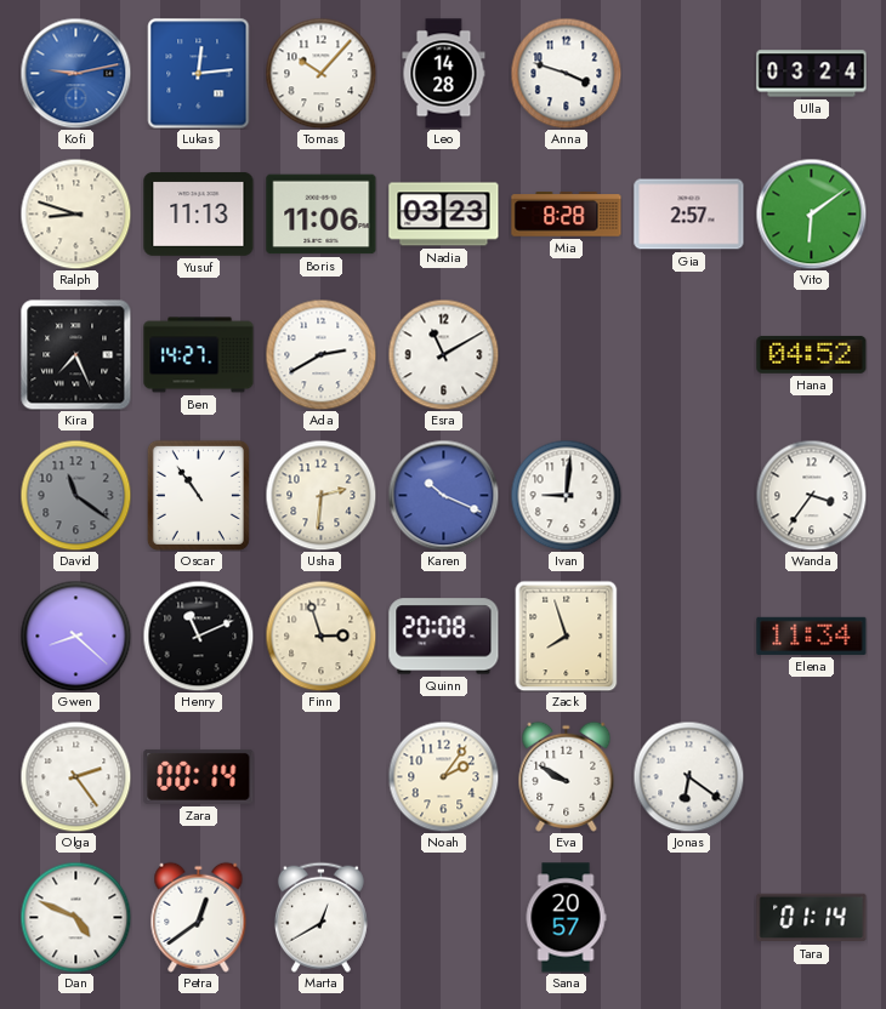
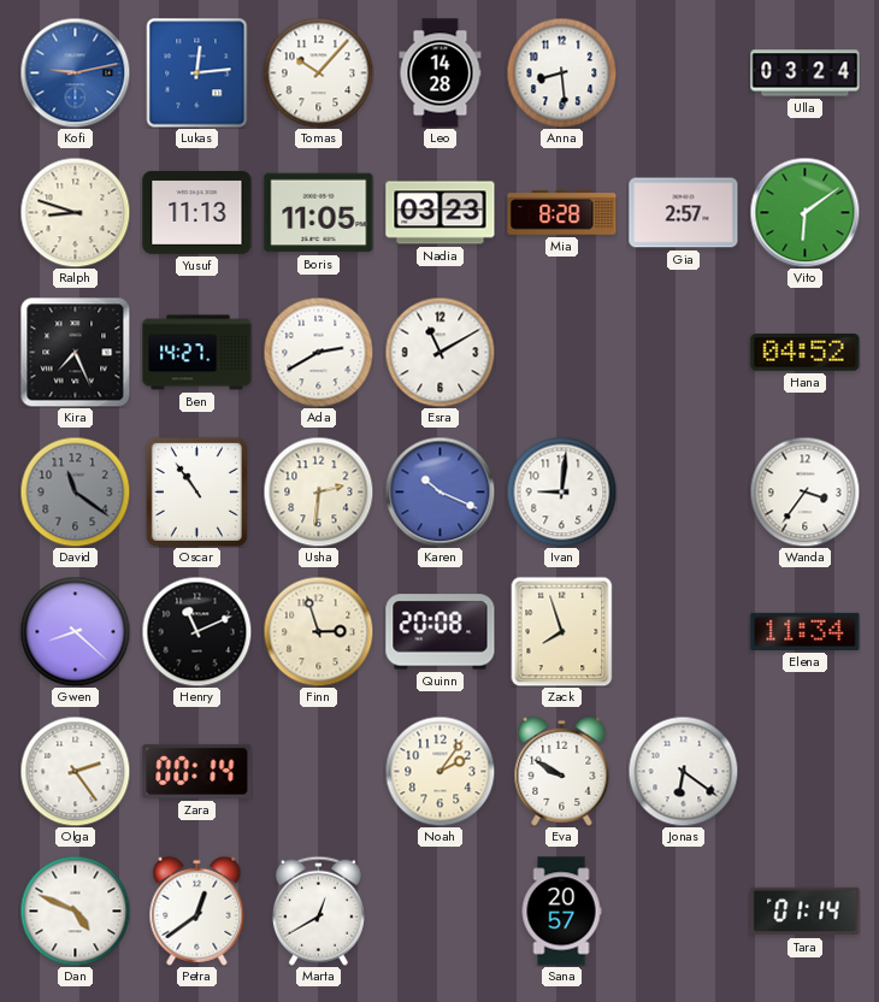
Anna: 3:48 -> 8:29
Boris: 11:06 -> 11:05
